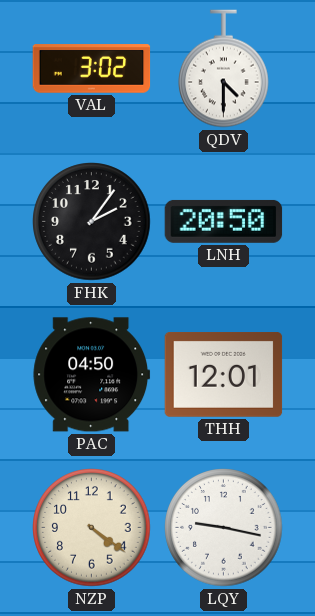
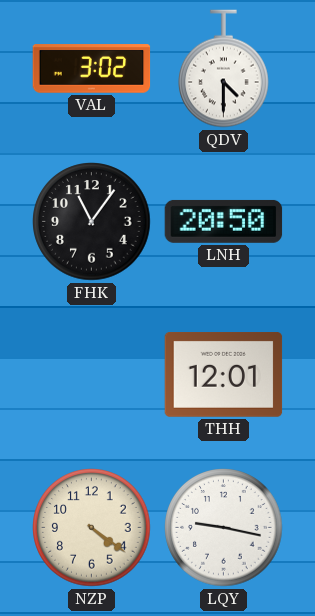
FHK: 2:06 -> 11:06
PAC: 04:50 -> none
